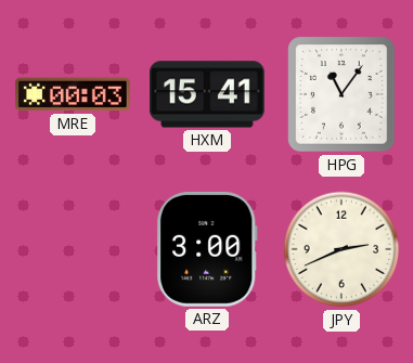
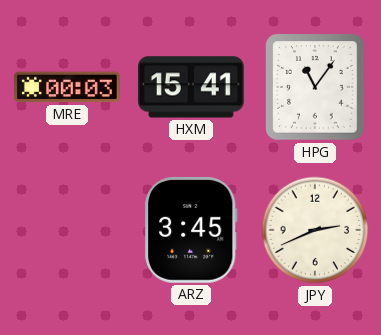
ARZ: 3:00 -> 3:45
